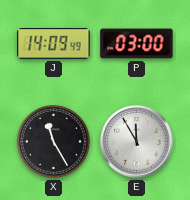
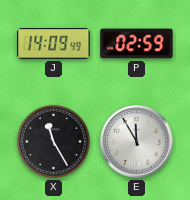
P: 03:00 -> 02:59
